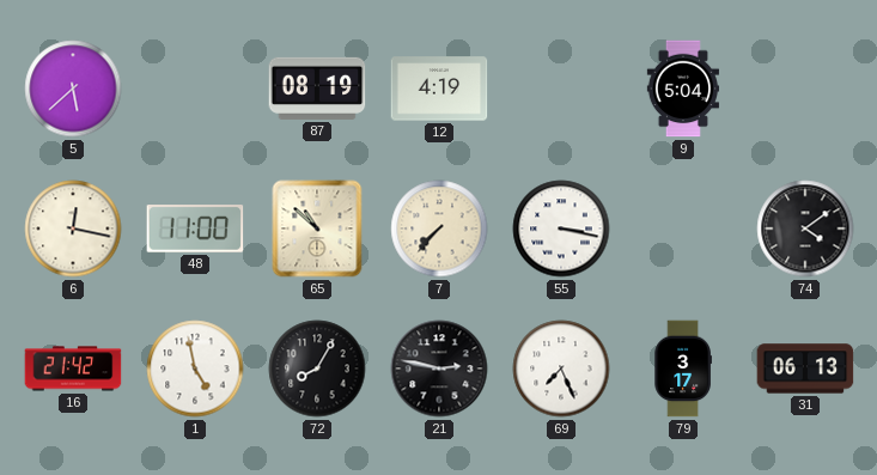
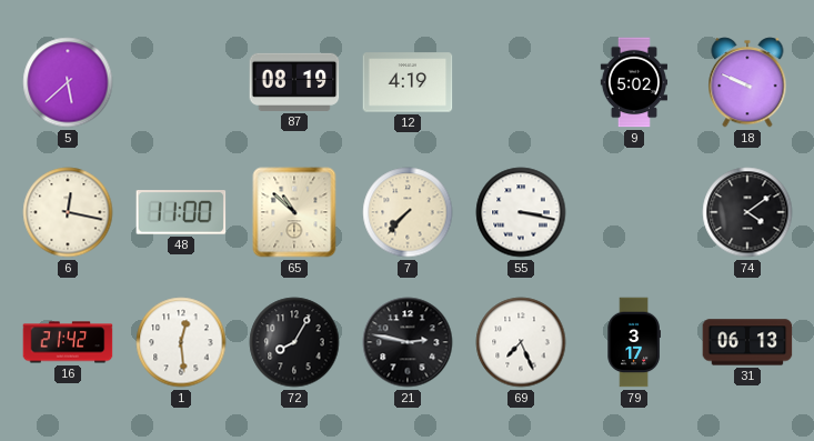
9: 5:04 -> 5:02
18: none -> 9:49
1: 4:58 -> 12:29
